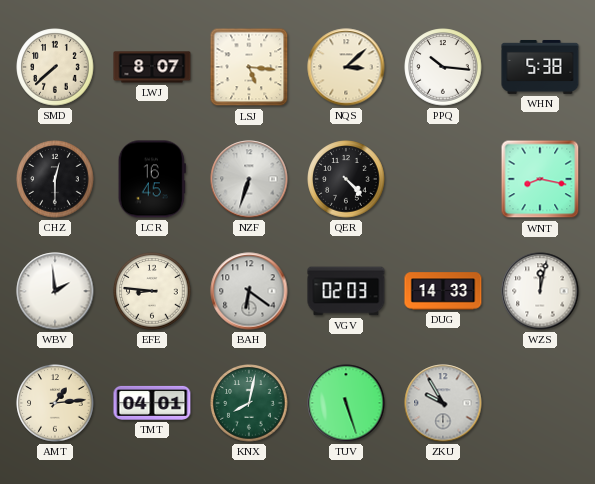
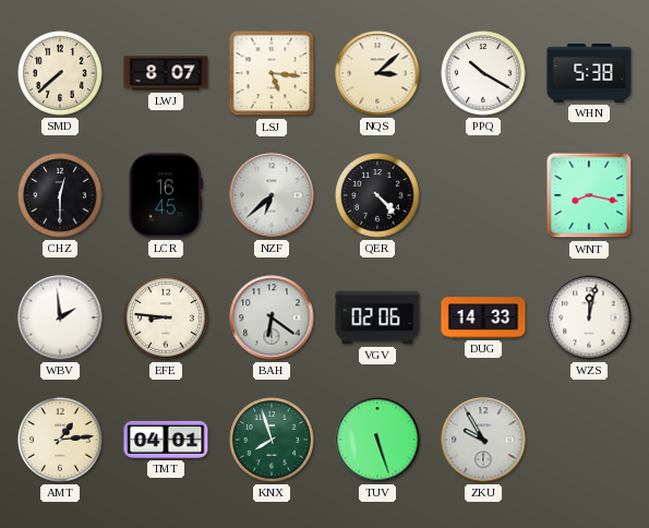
PPQ: 10:16 -> 10:20
NZF: 6:33 -> 6:38
VGV: 02:03 -> 02:06
KNX: 8:02 -> 7:57
